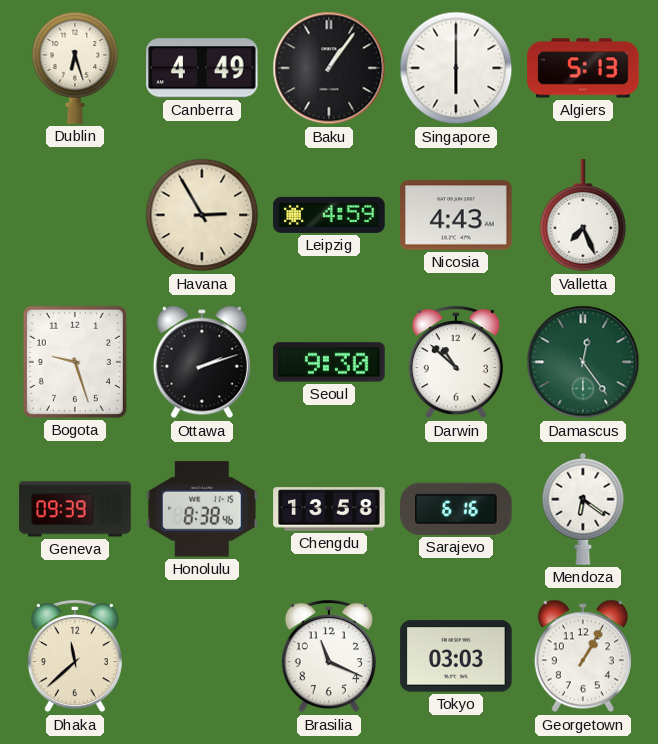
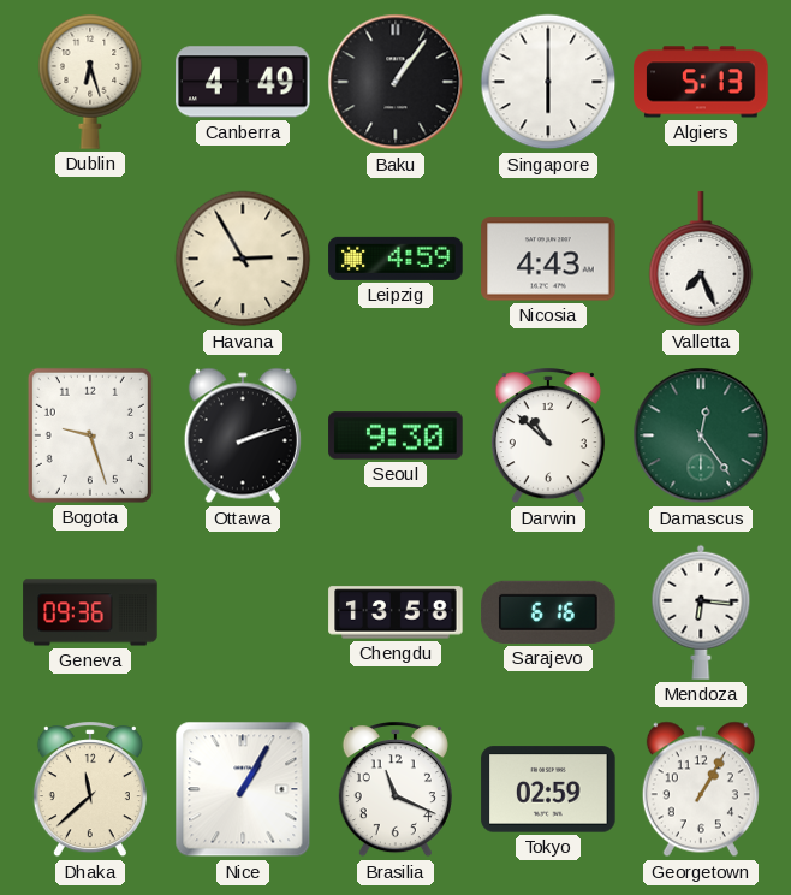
Geneva: 09:39 -> 09:36
Honolulu: 8:38 -> none
Mendoza: 6:21 -> 6:16
Nice: none -> 1:05
Tokyo: 03:03 -> 02:59
